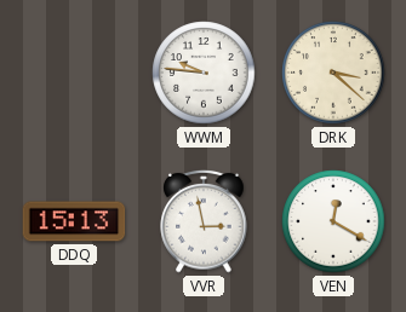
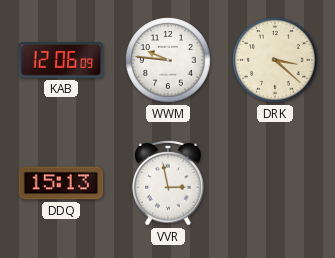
KAB: none -> 12:06
VEN: 12:20 -> none
